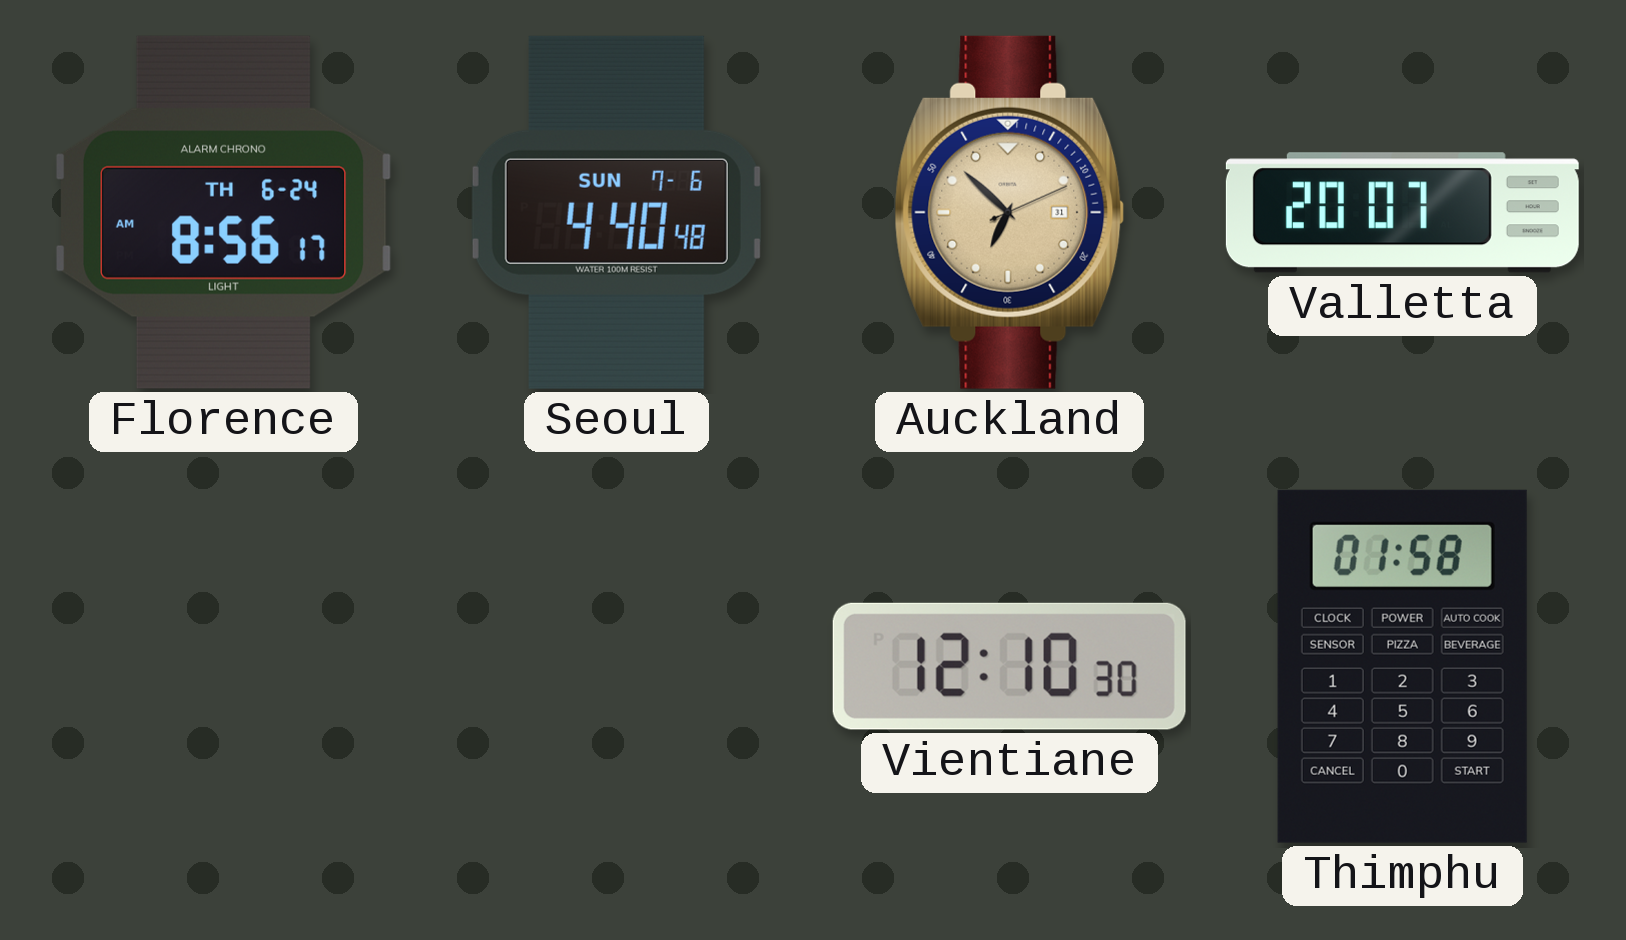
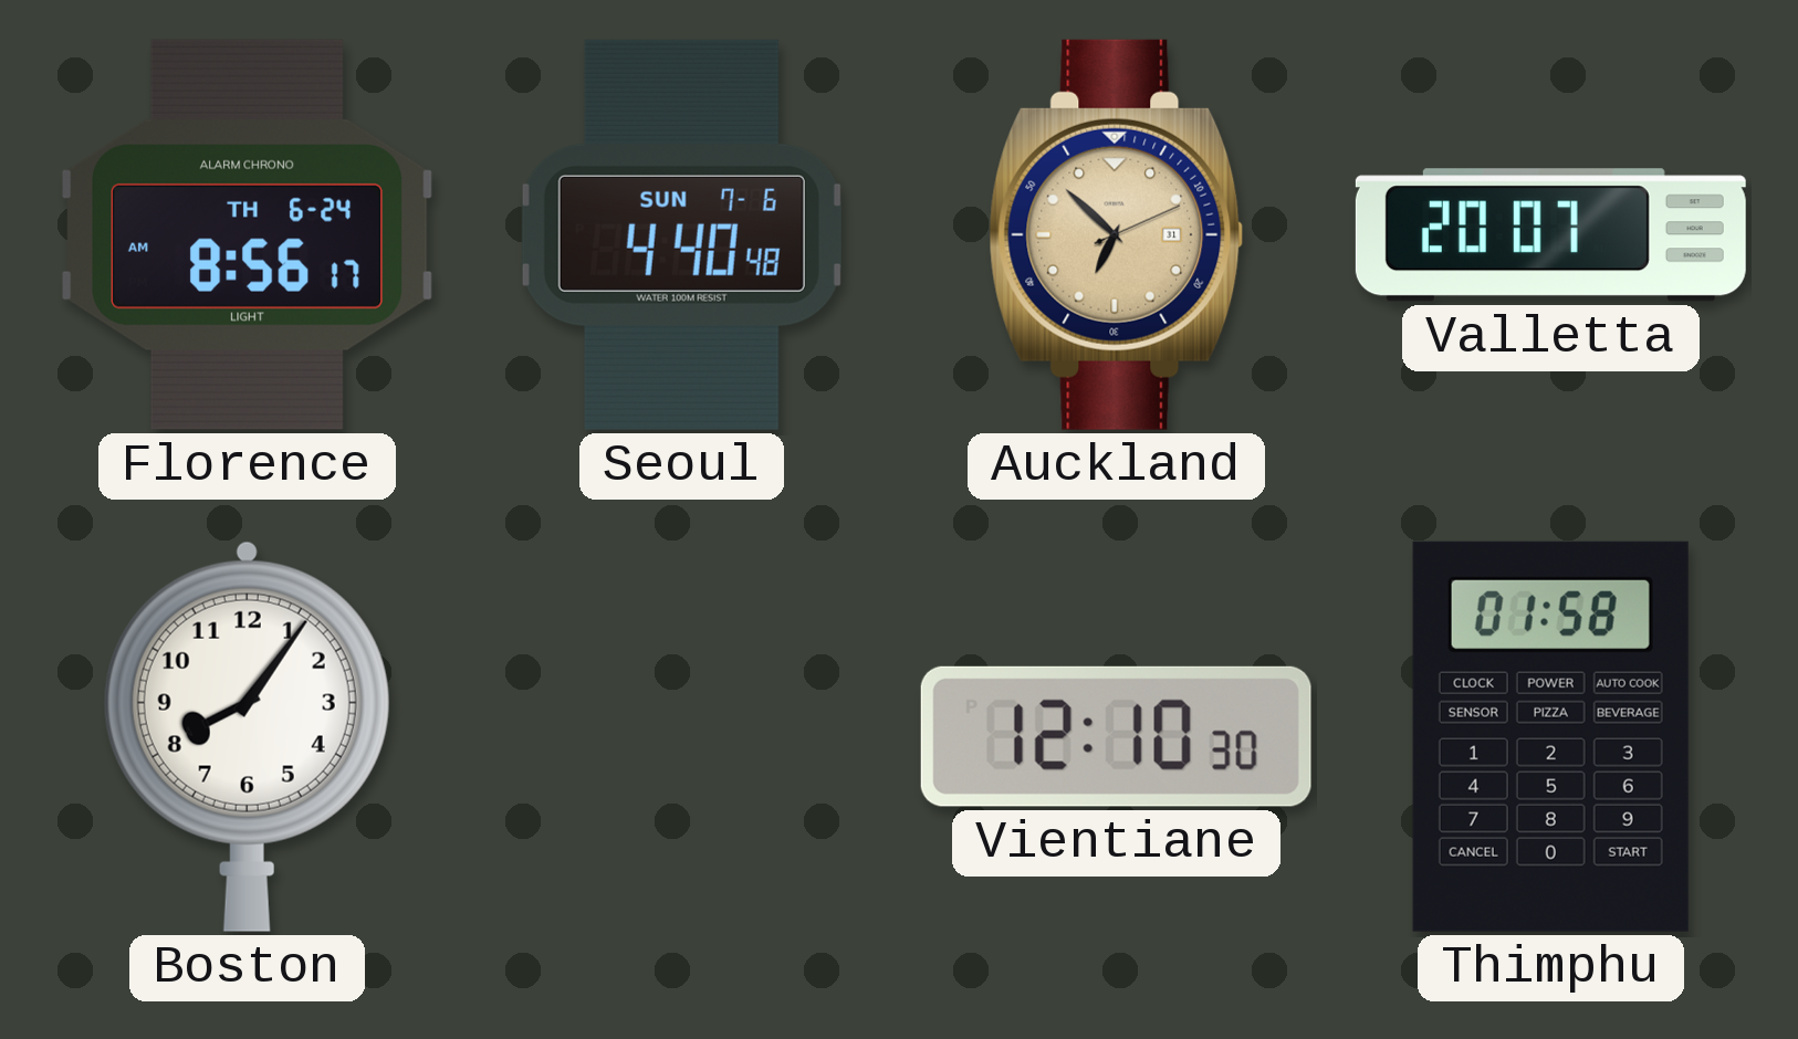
Boston: none -> 8:06
